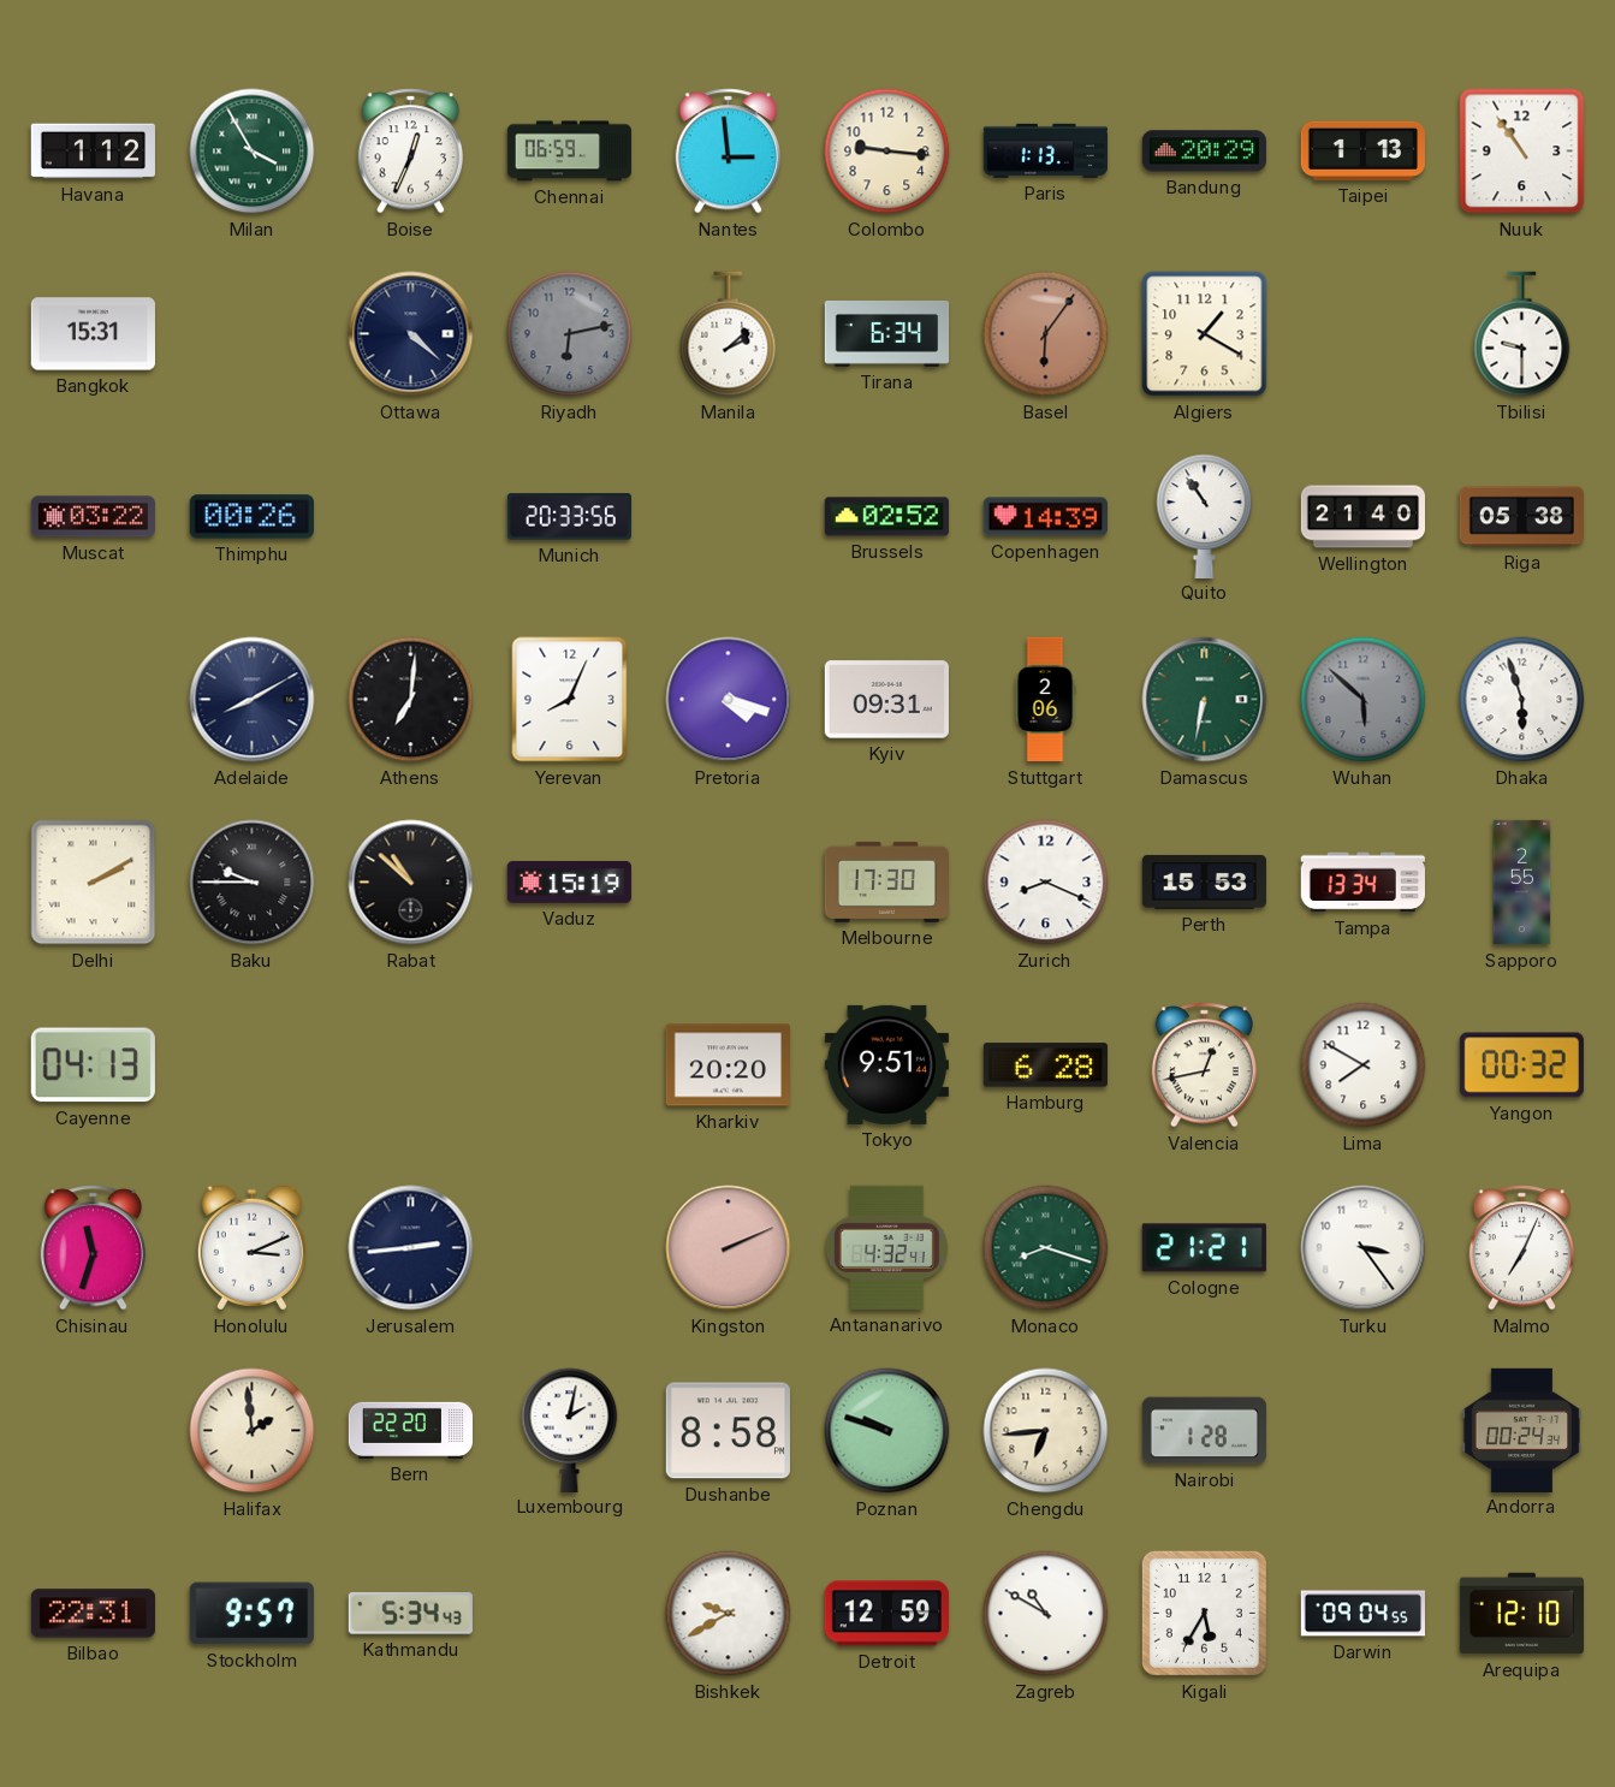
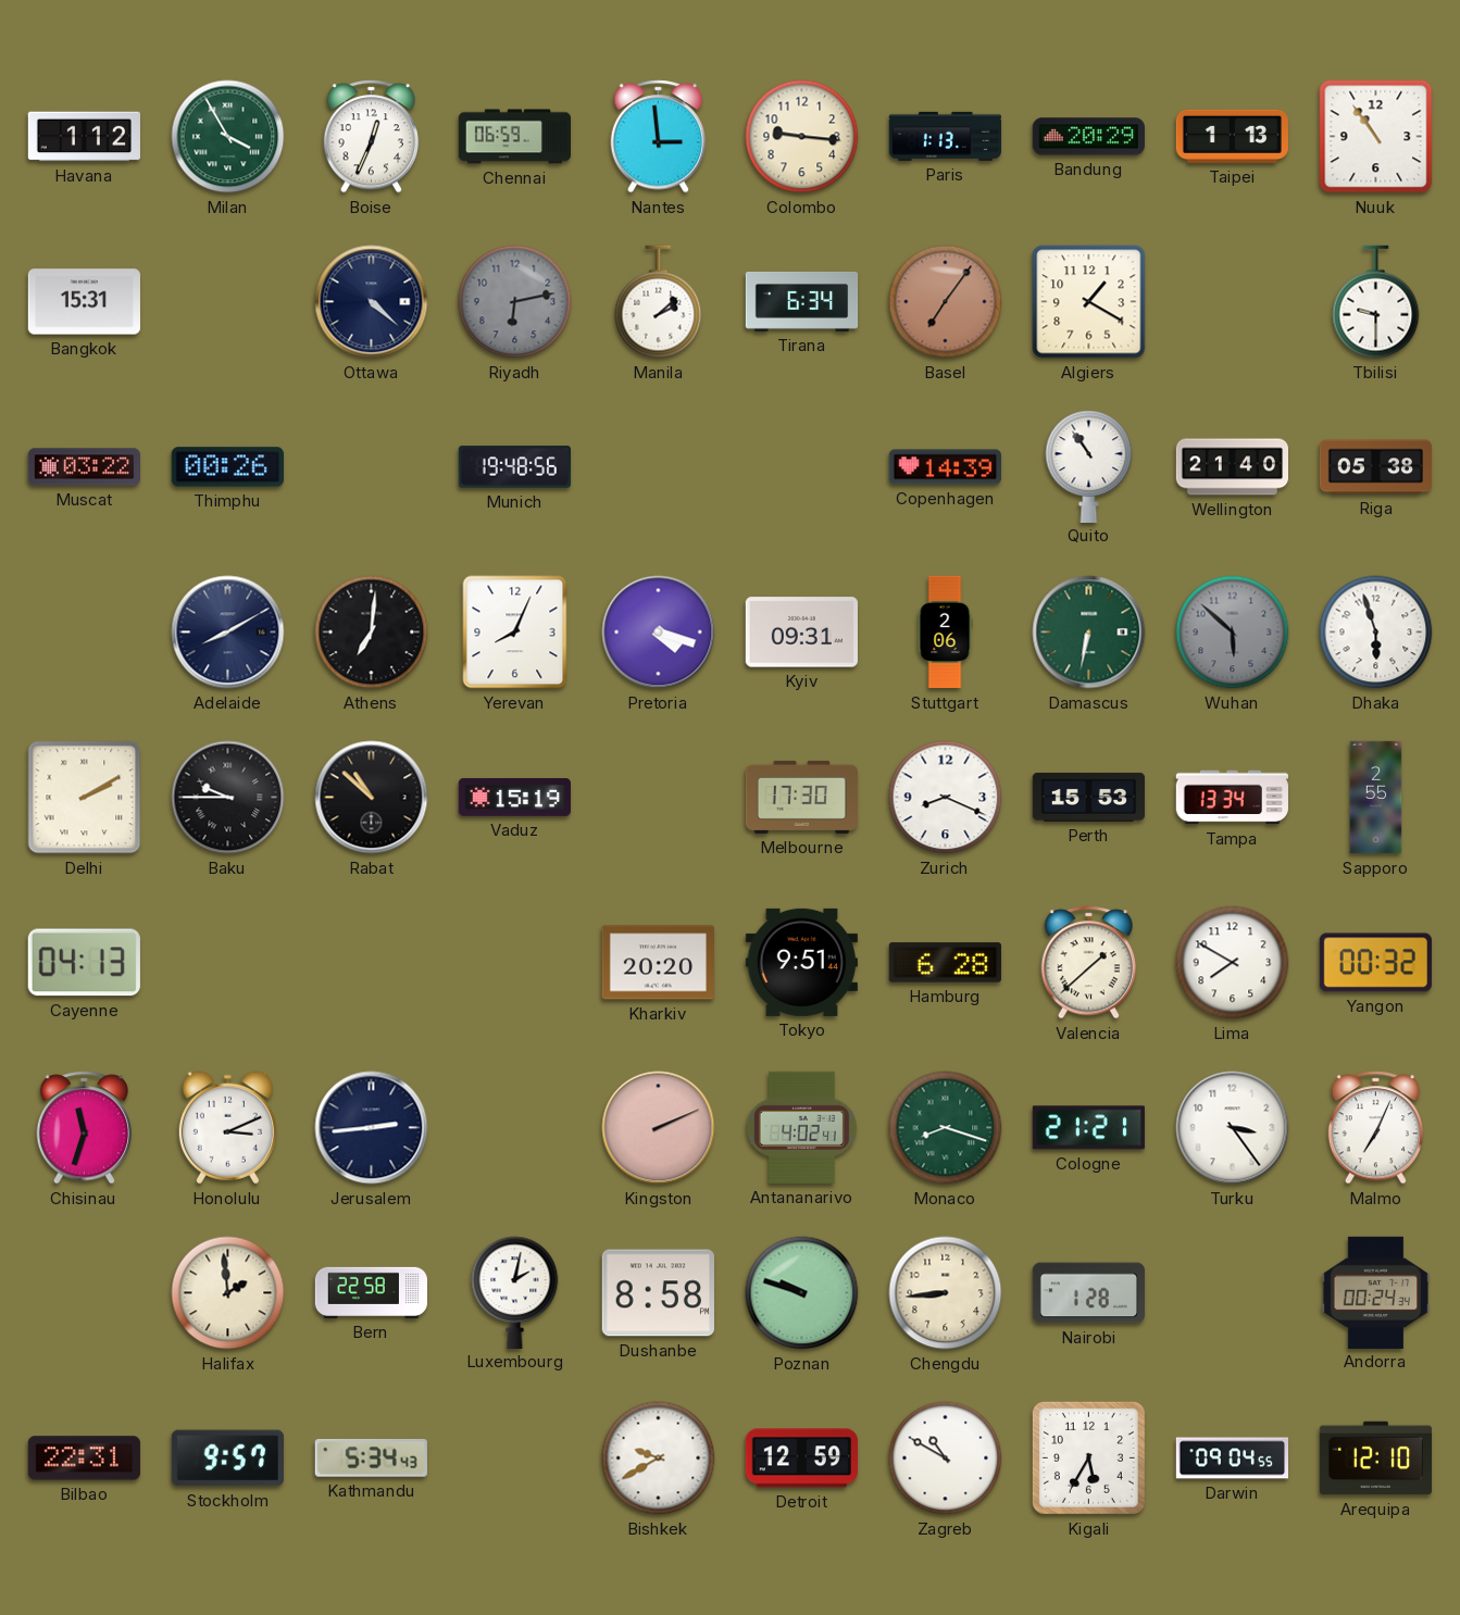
Basel: 6:06 -> 7:06
Munich: 20:33 -> 19:48
Brussels: 02:52 -> none
Valencia: 12:43 -> 1:38
Antananarivo: 4:32 -> 4:02
Bern: 22:20 -> 22:58
Chengdu: 6:44 -> 8:44
